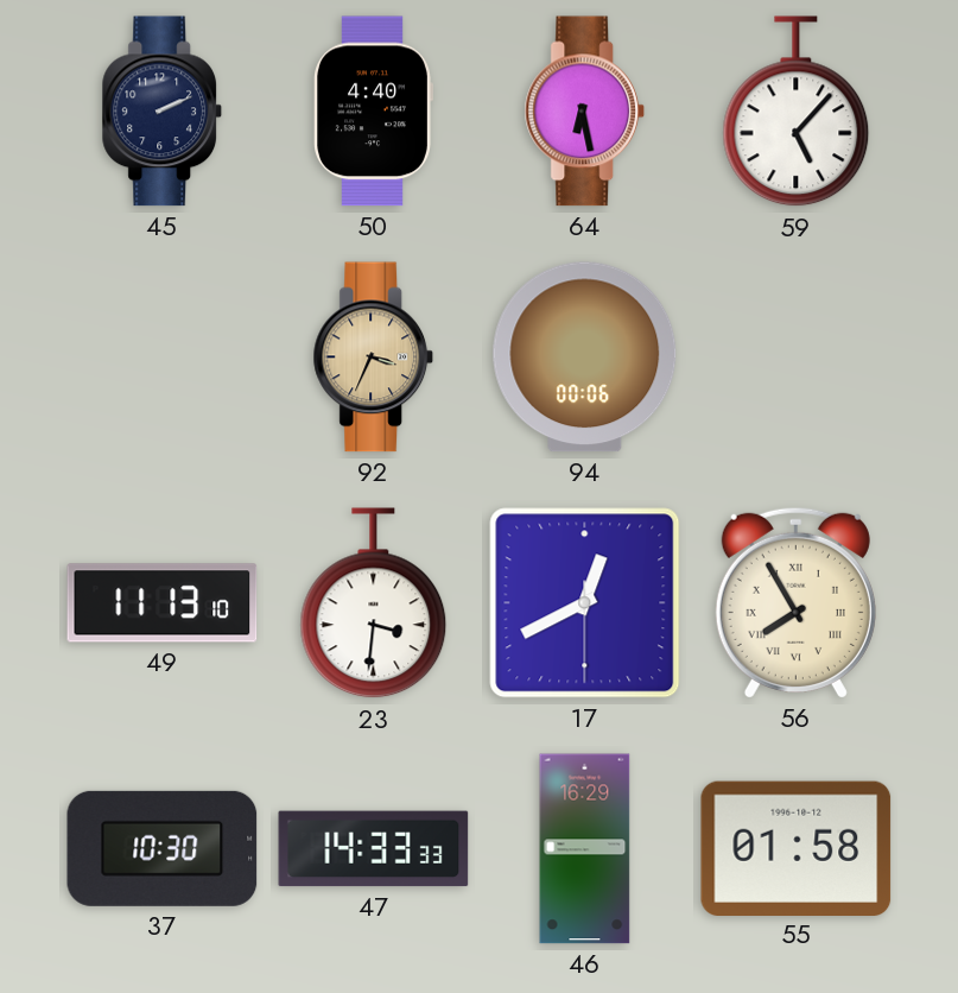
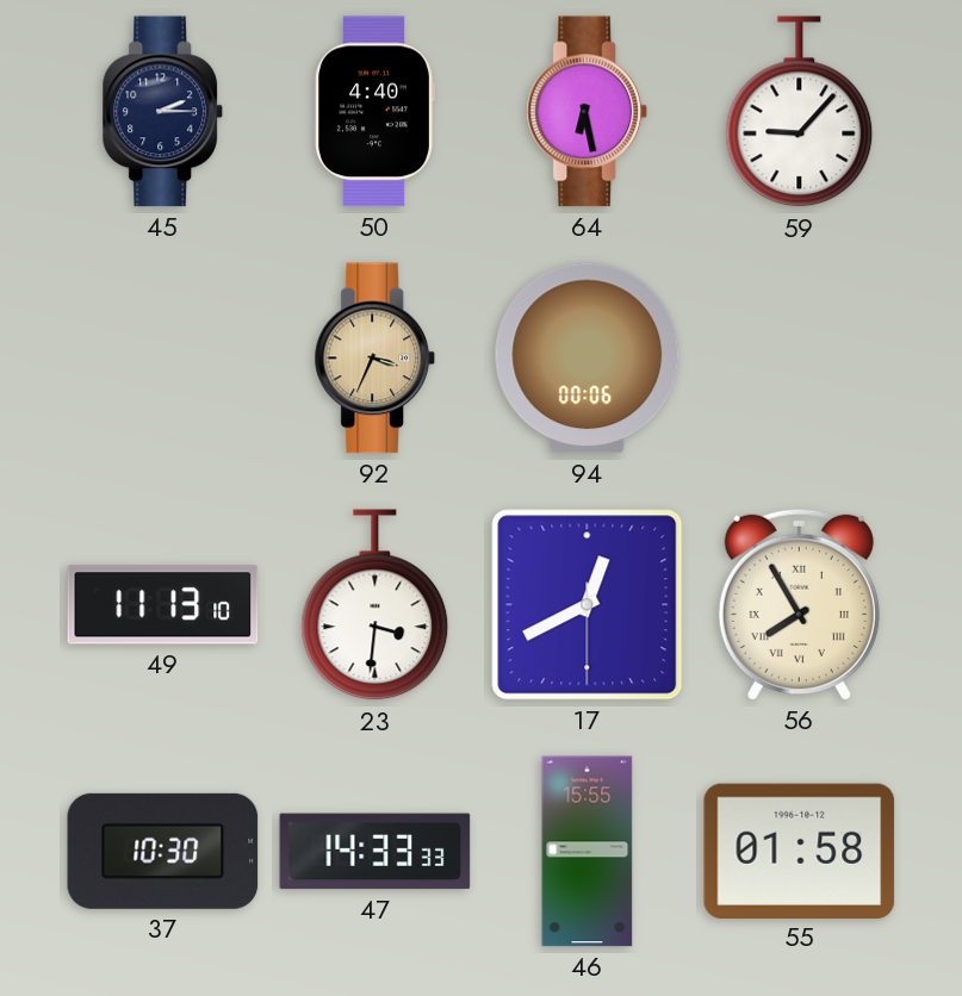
45: 2:11 -> 2:15
59: 5:07 -> 9:07
46: 16:29 -> 15:55
